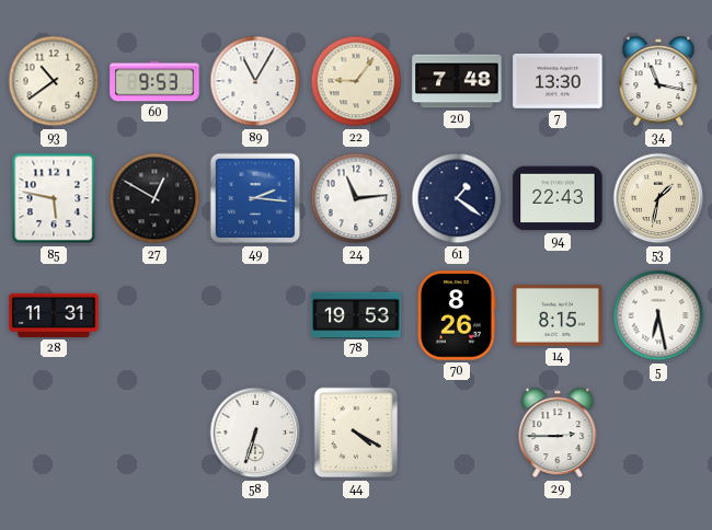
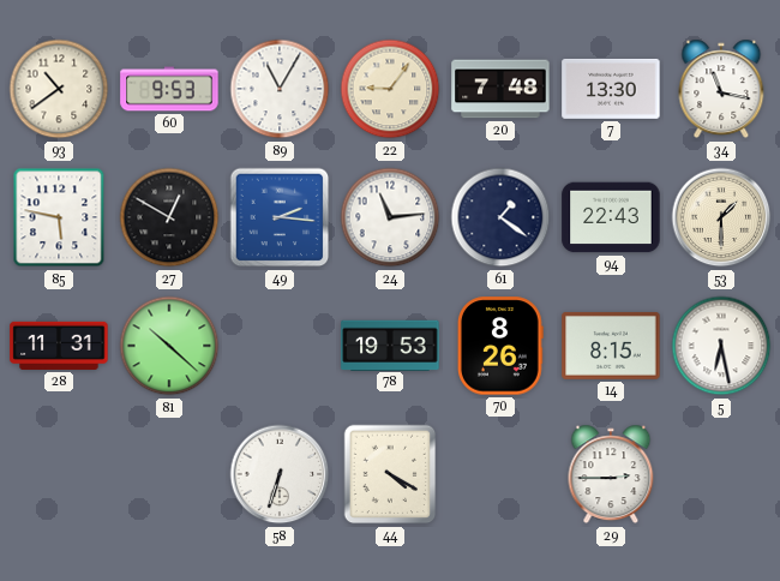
53: 1:32 -> 1:30
81: none -> 10:22
